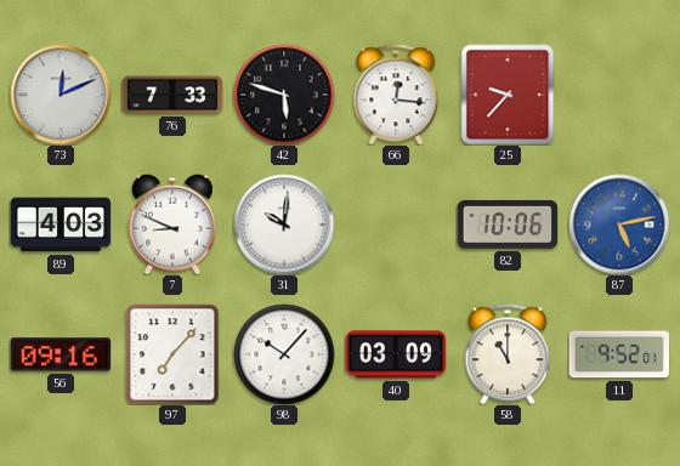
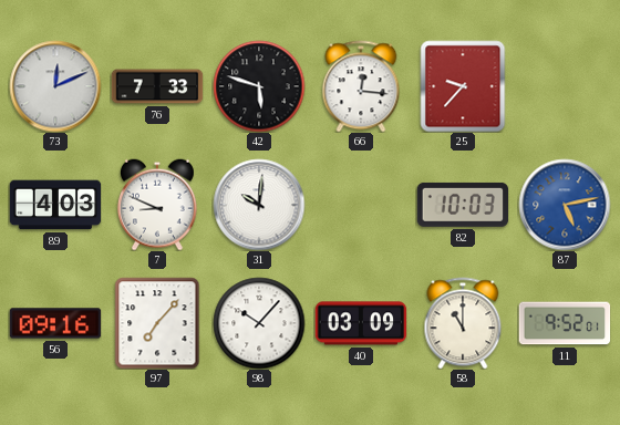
82: 10:06 -> 10:03
